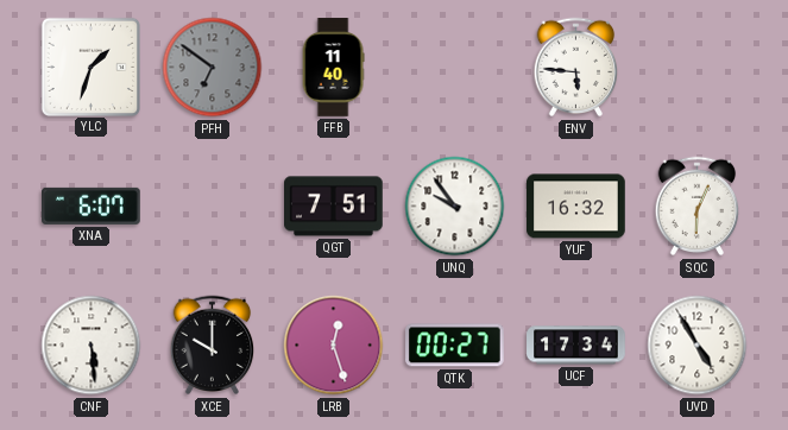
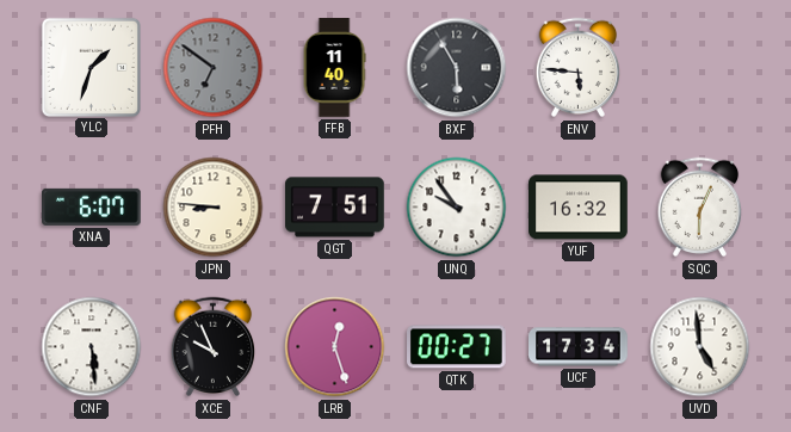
BXF: none -> 5:55
JPN: none -> 8:46
XCE: 10:00 -> 9:56
UVD: 4:55 -> 4:59
